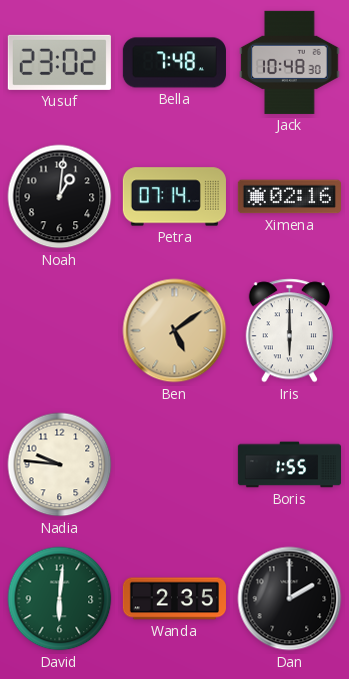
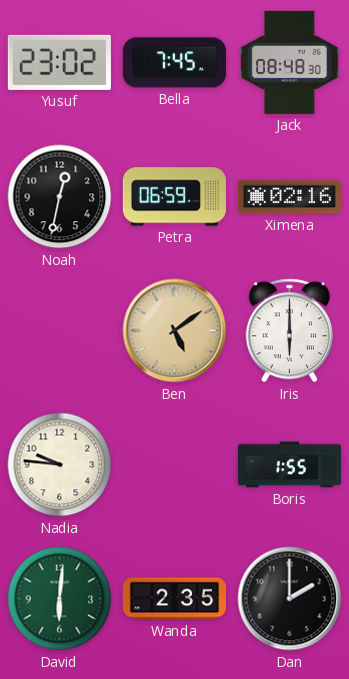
Bella: 7:48 -> 7:45
Jack: 10:48 -> 08:48
Noah: 1:01 -> 12:32
Petra: 07:14 -> 06:59
